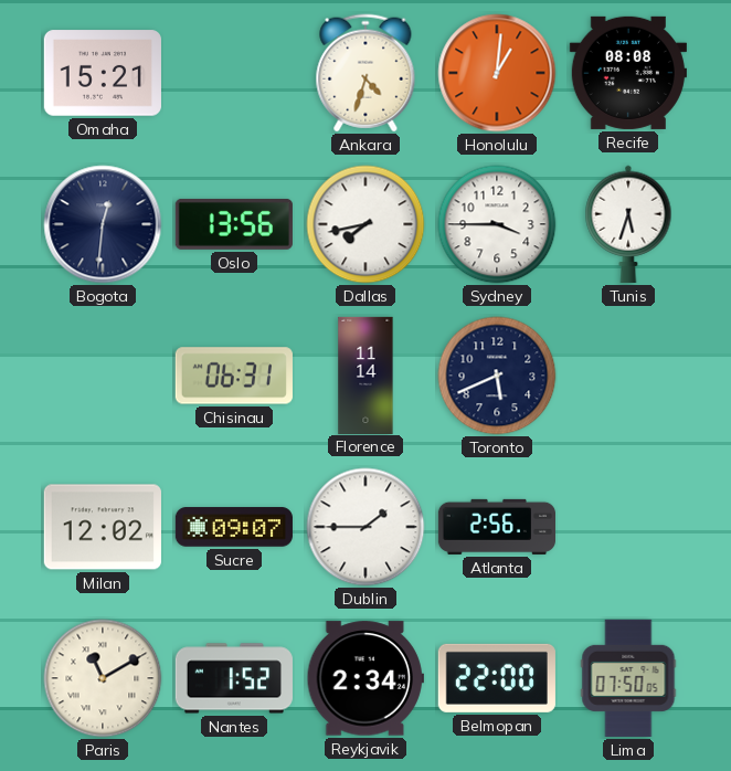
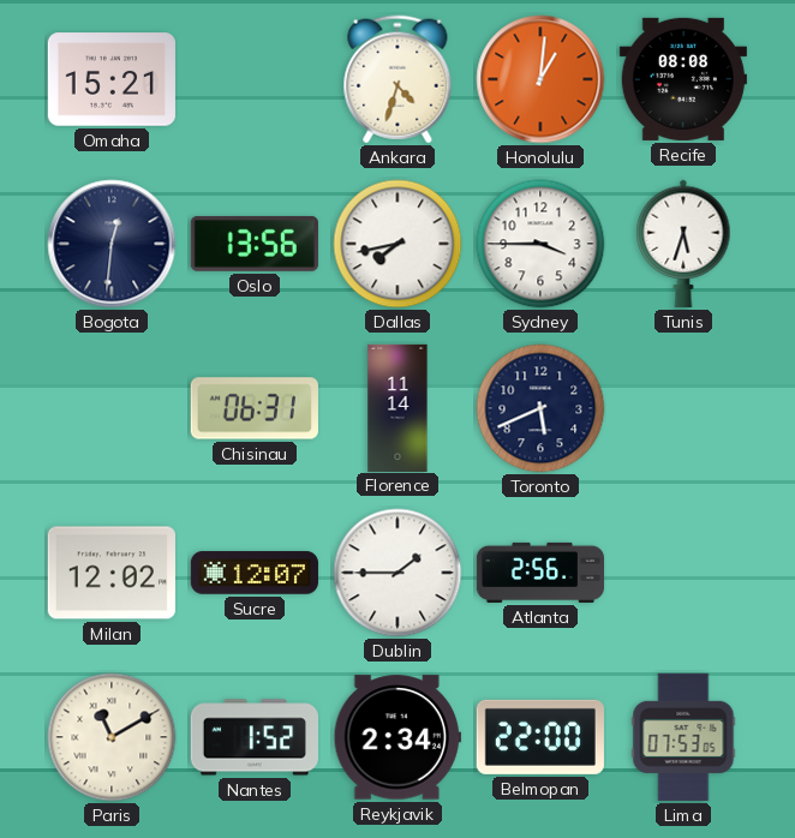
Sucre: 09:07 -> 12:07
Lima: 07:50 -> 07:53
